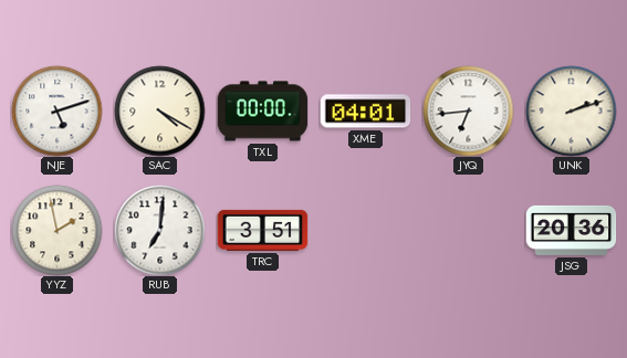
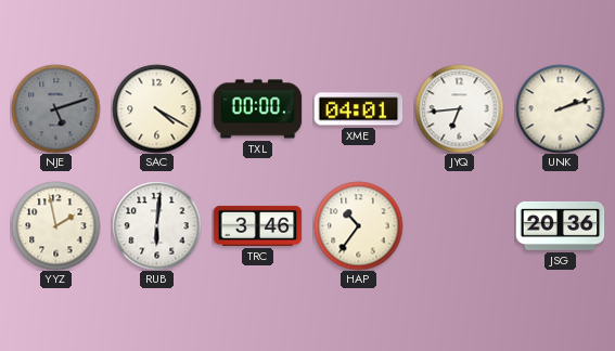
NJE dial: white -> grey
RUB: 7:01 -> 6:01
TRC: 3:51 -> 3:46
HAP: none -> 10:36
